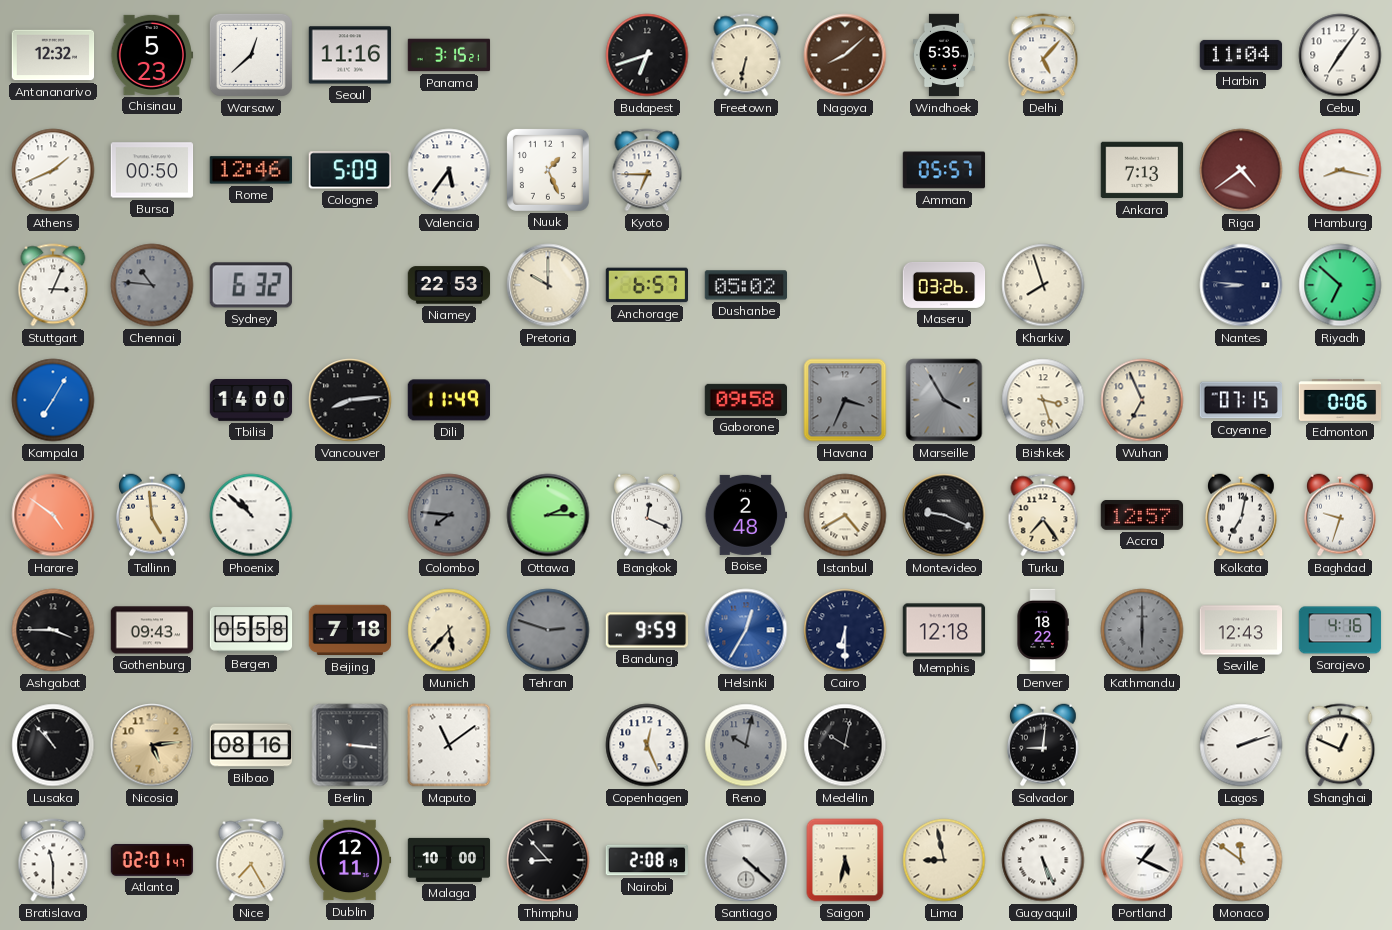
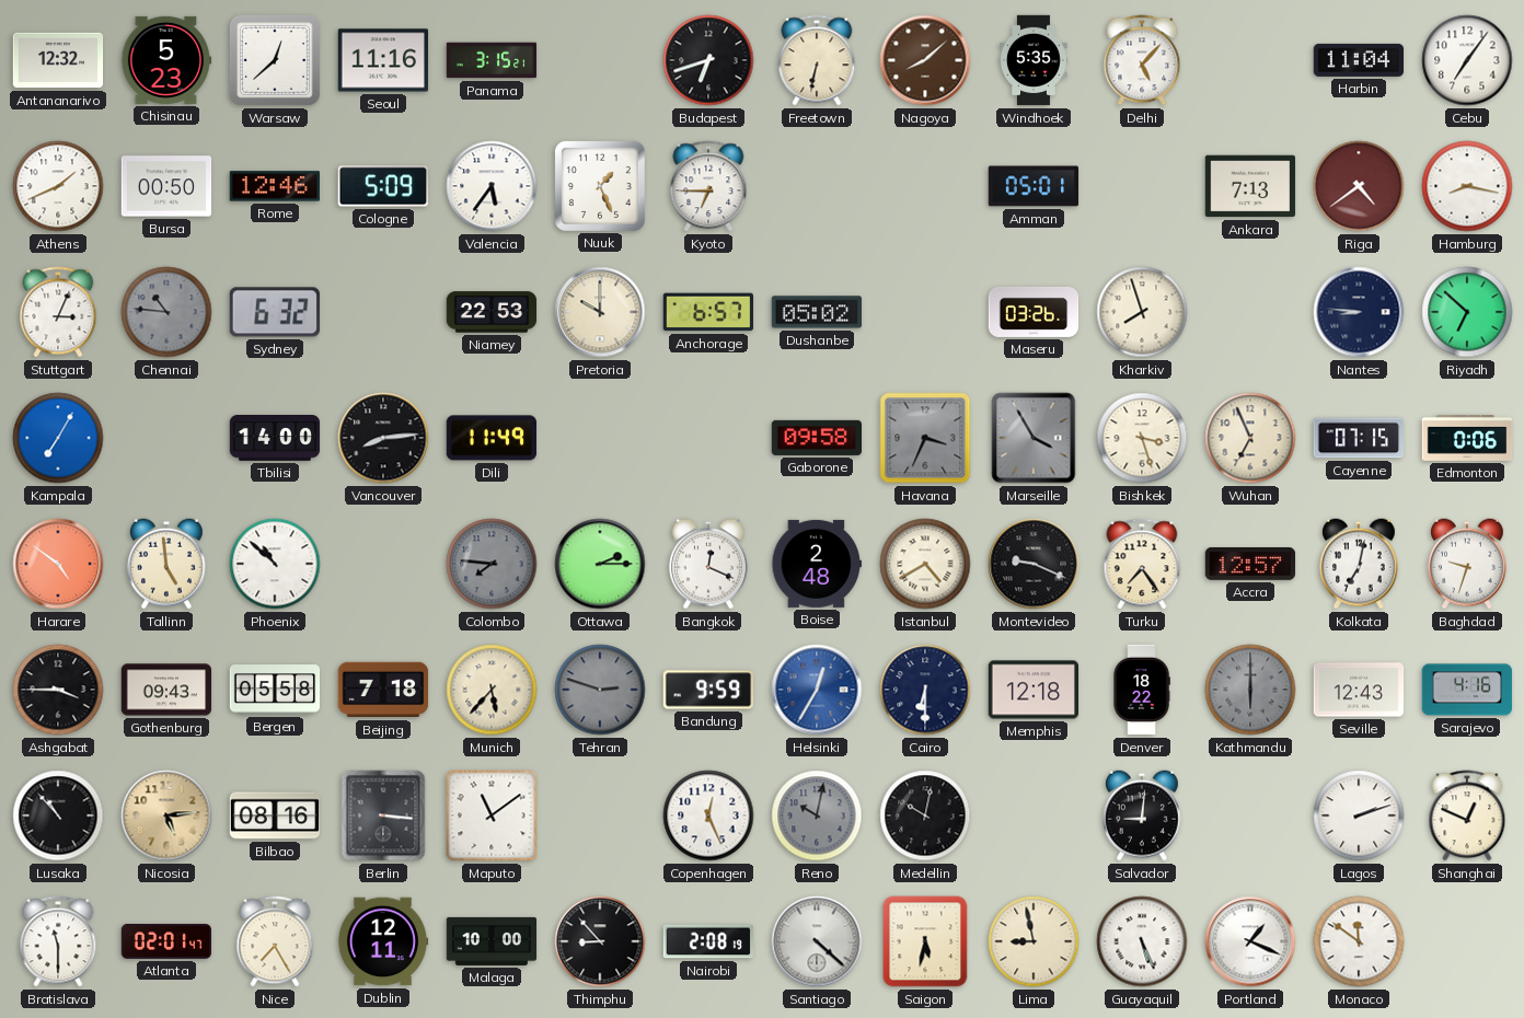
Amman: 05:57 -> 05:01
